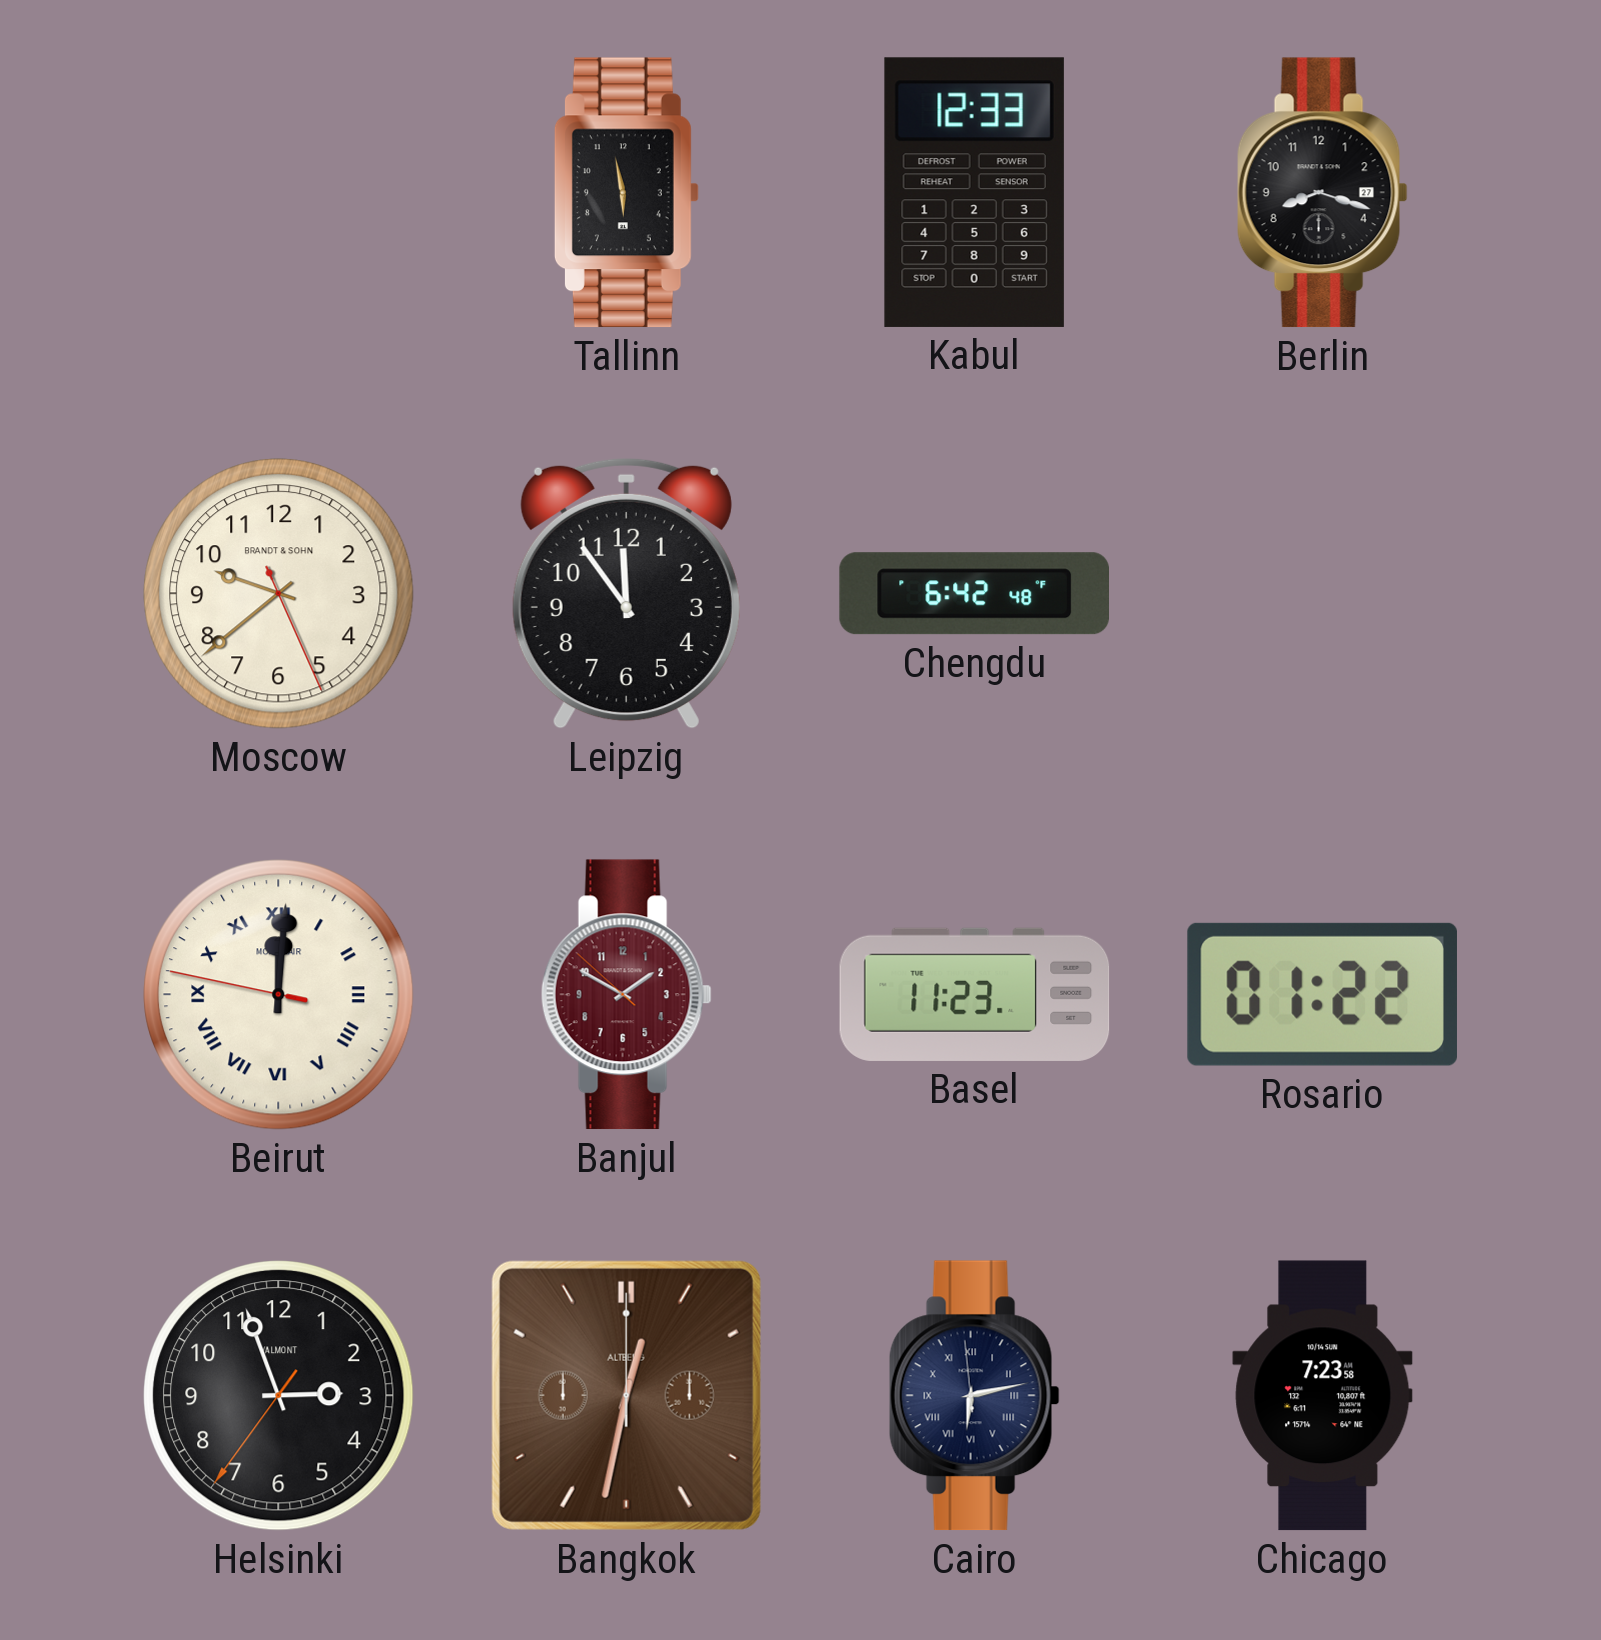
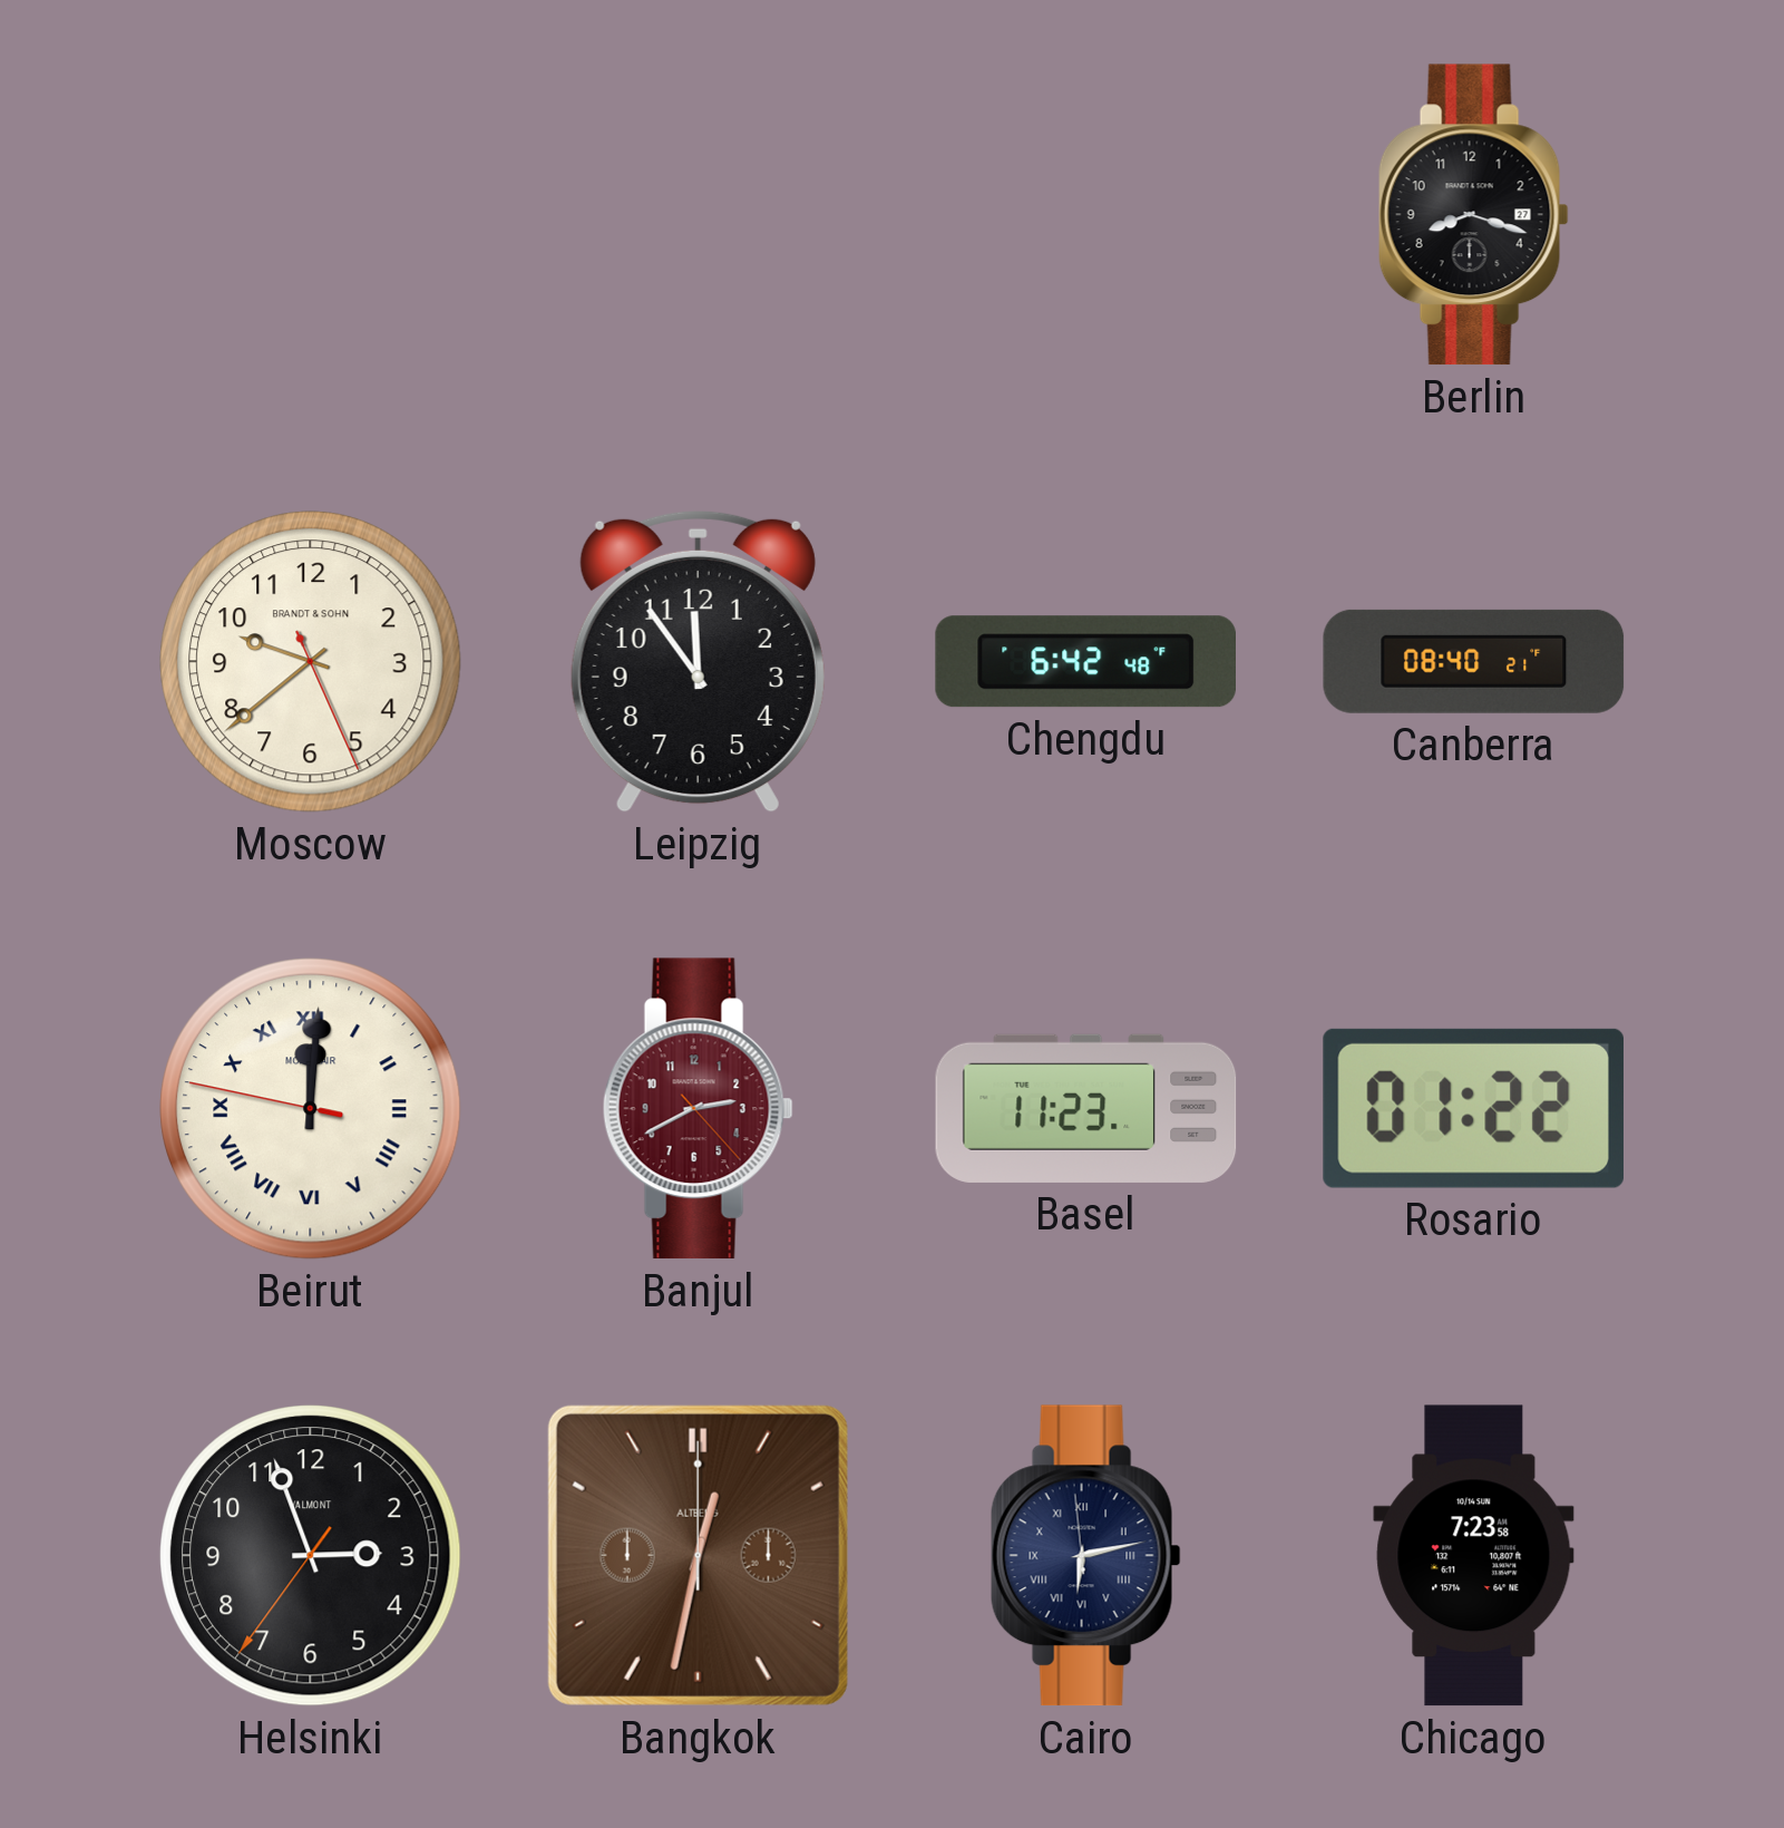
Tallinn: 5:58 -> none
Kabul: 12:33 -> none
Canberra: none -> 08:40
Banjul: 1:49 -> 2:40
